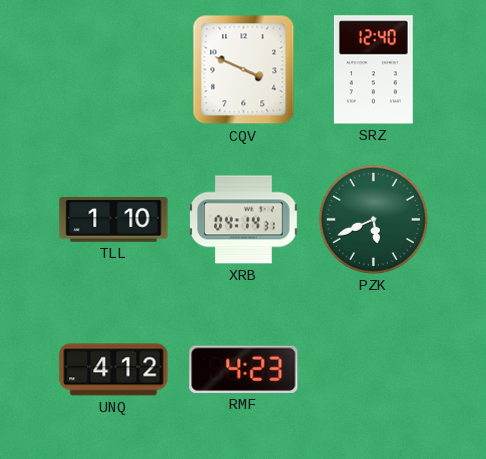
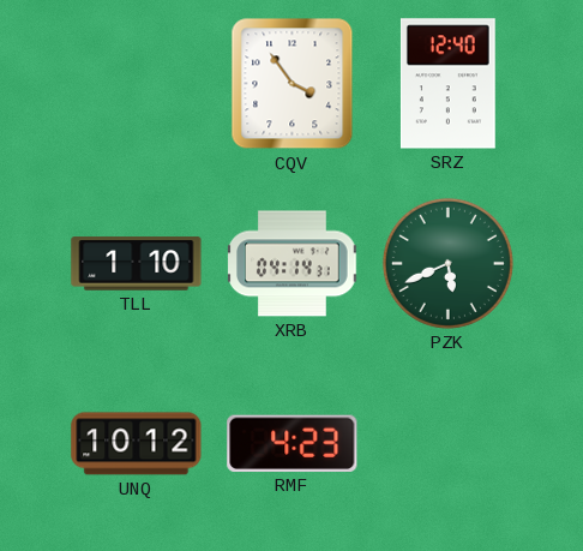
CQV: 3:49 -> 3:54
UNQ: 4:12 -> 10:12
